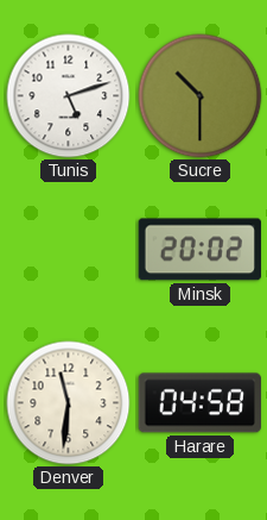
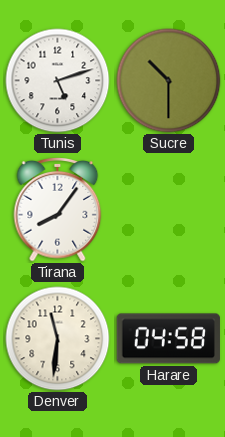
Tirana: none -> 8:06
Minsk: 20:02 -> none
